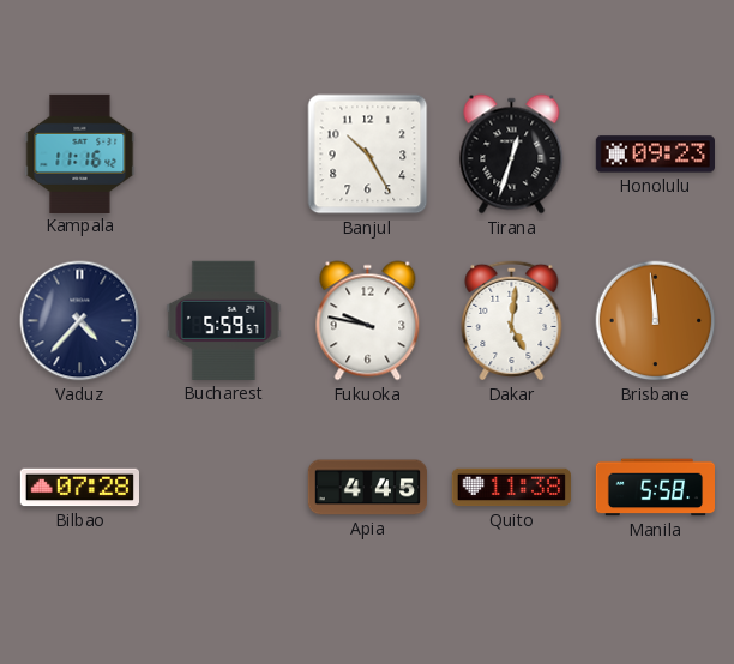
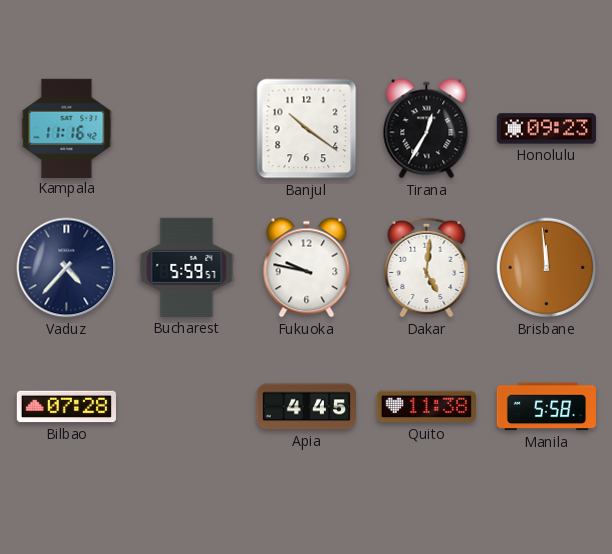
Banjul: 10:25 -> 10:21
Tirana: 12:33 -> 12:35
